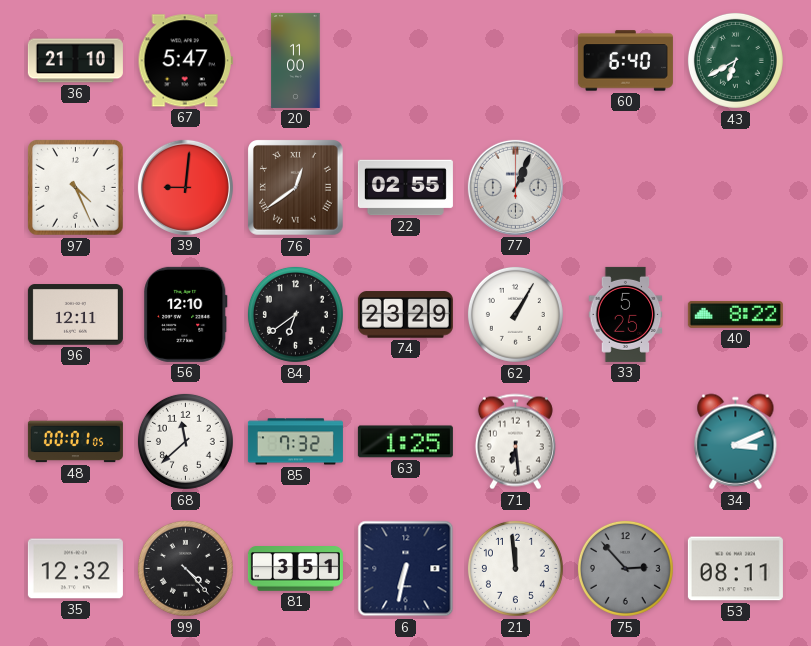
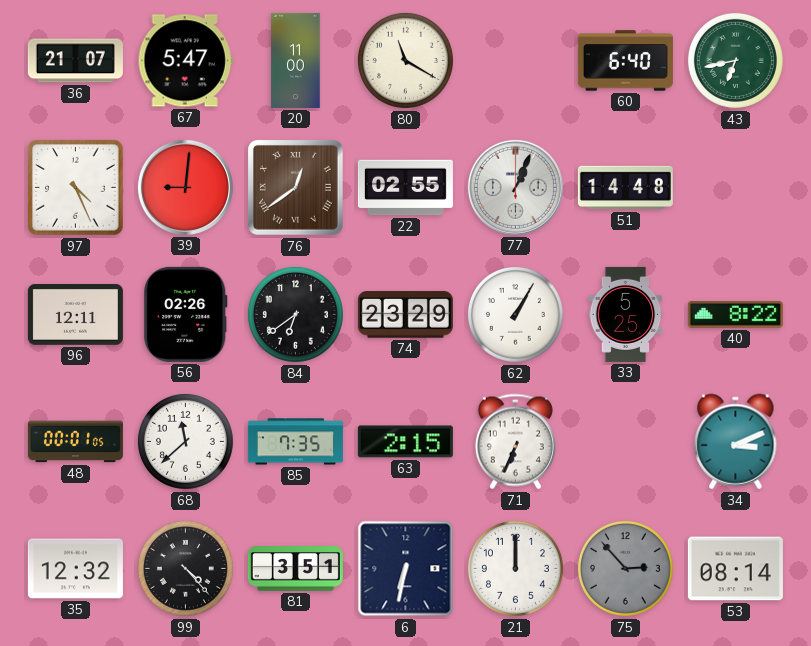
36: 21:10 -> 21:07
80: none -> 11:20
43: 6:40 -> 6:43
51: none -> 14:48
56: 12:10 -> 02:26
85: 7:32 -> 7:35
63: 1:25 -> 2:15
71: 6:29 -> 6:34
21: 11:59 -> 12:00
53: 08:11 -> 08:14
